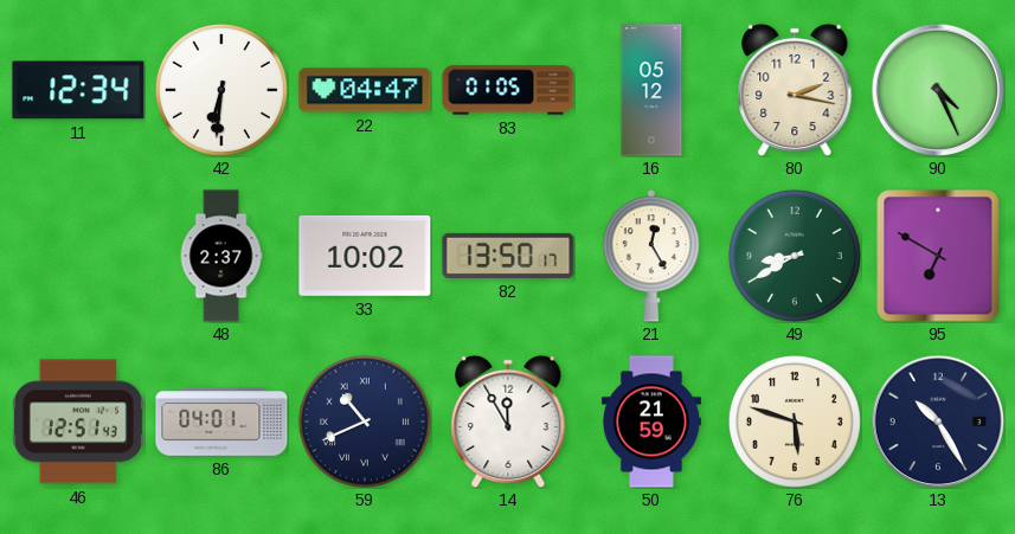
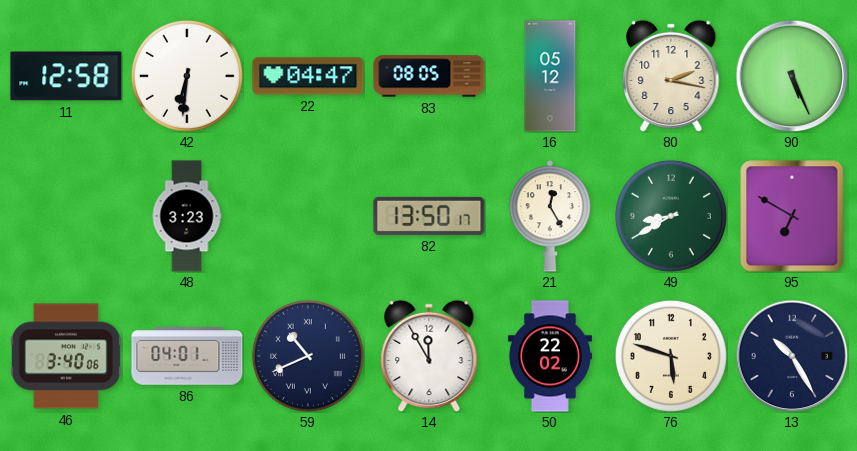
11: 12:34 -> 12:58
83: 01:05 -> 08:05
90: 4:26 -> 5:26
48: 2:37 -> 3:23
33: 10:02 -> none
46: 12:51 -> 3:40
50: 21:59 -> 22:02
